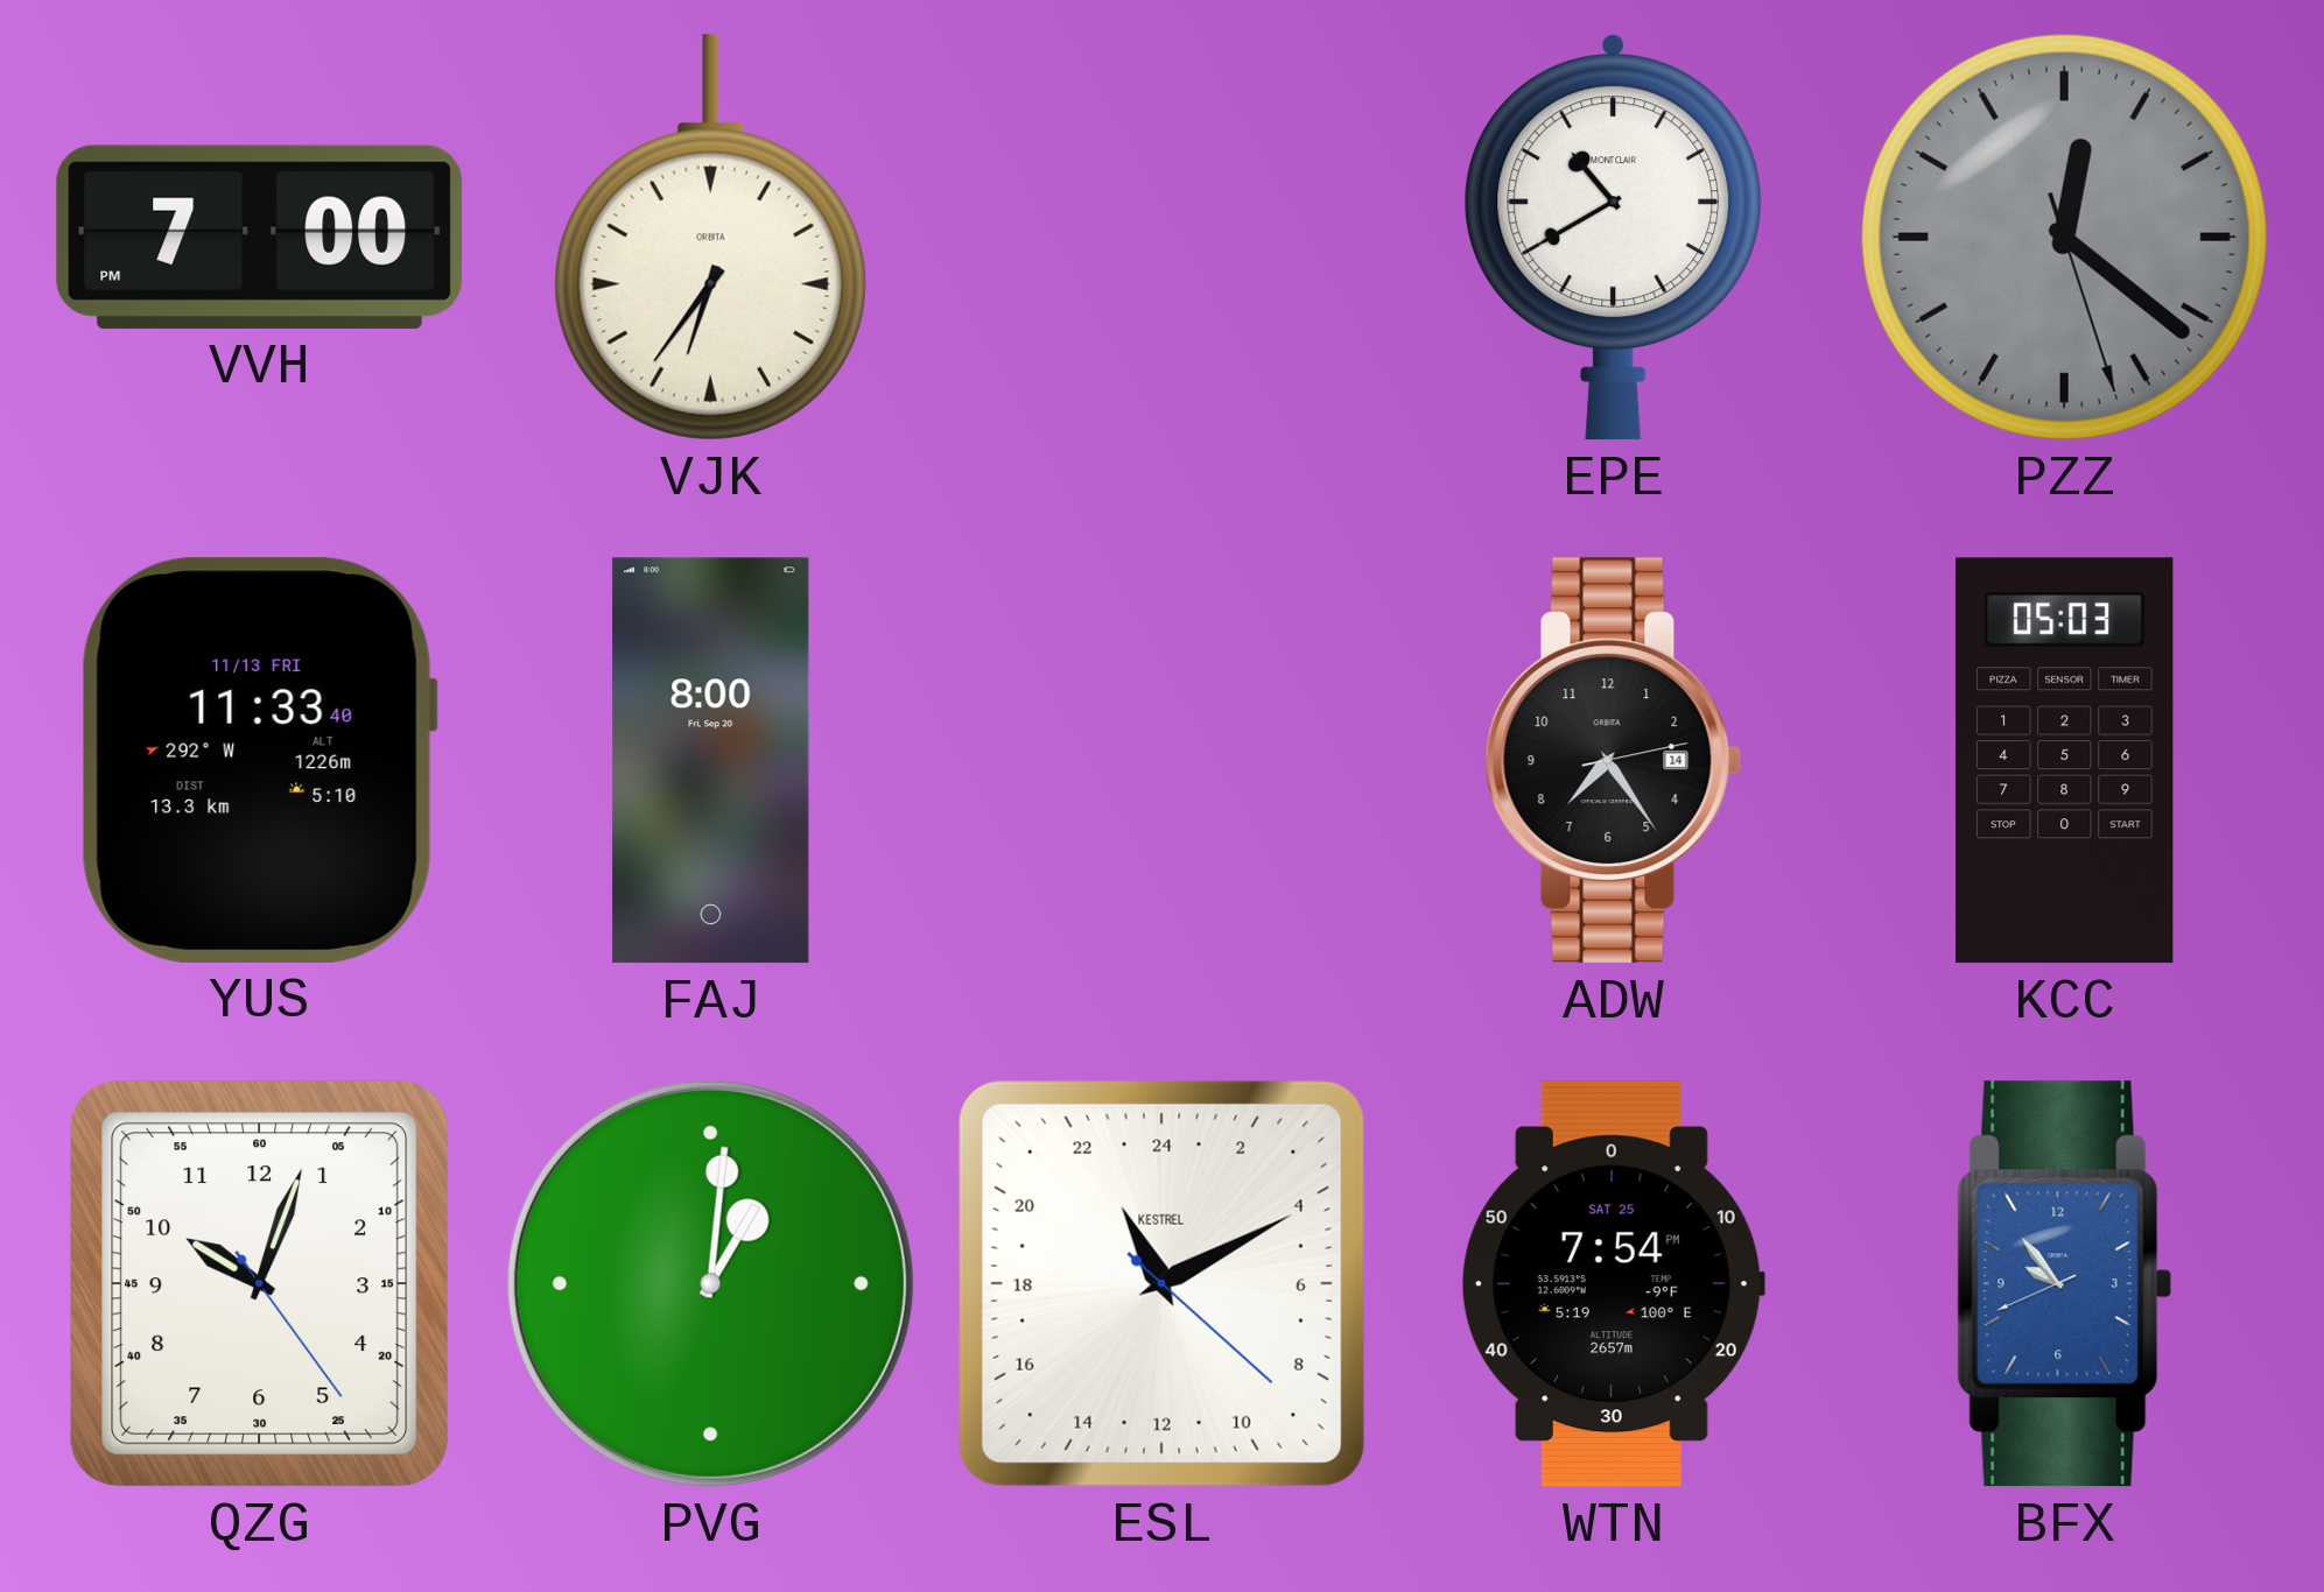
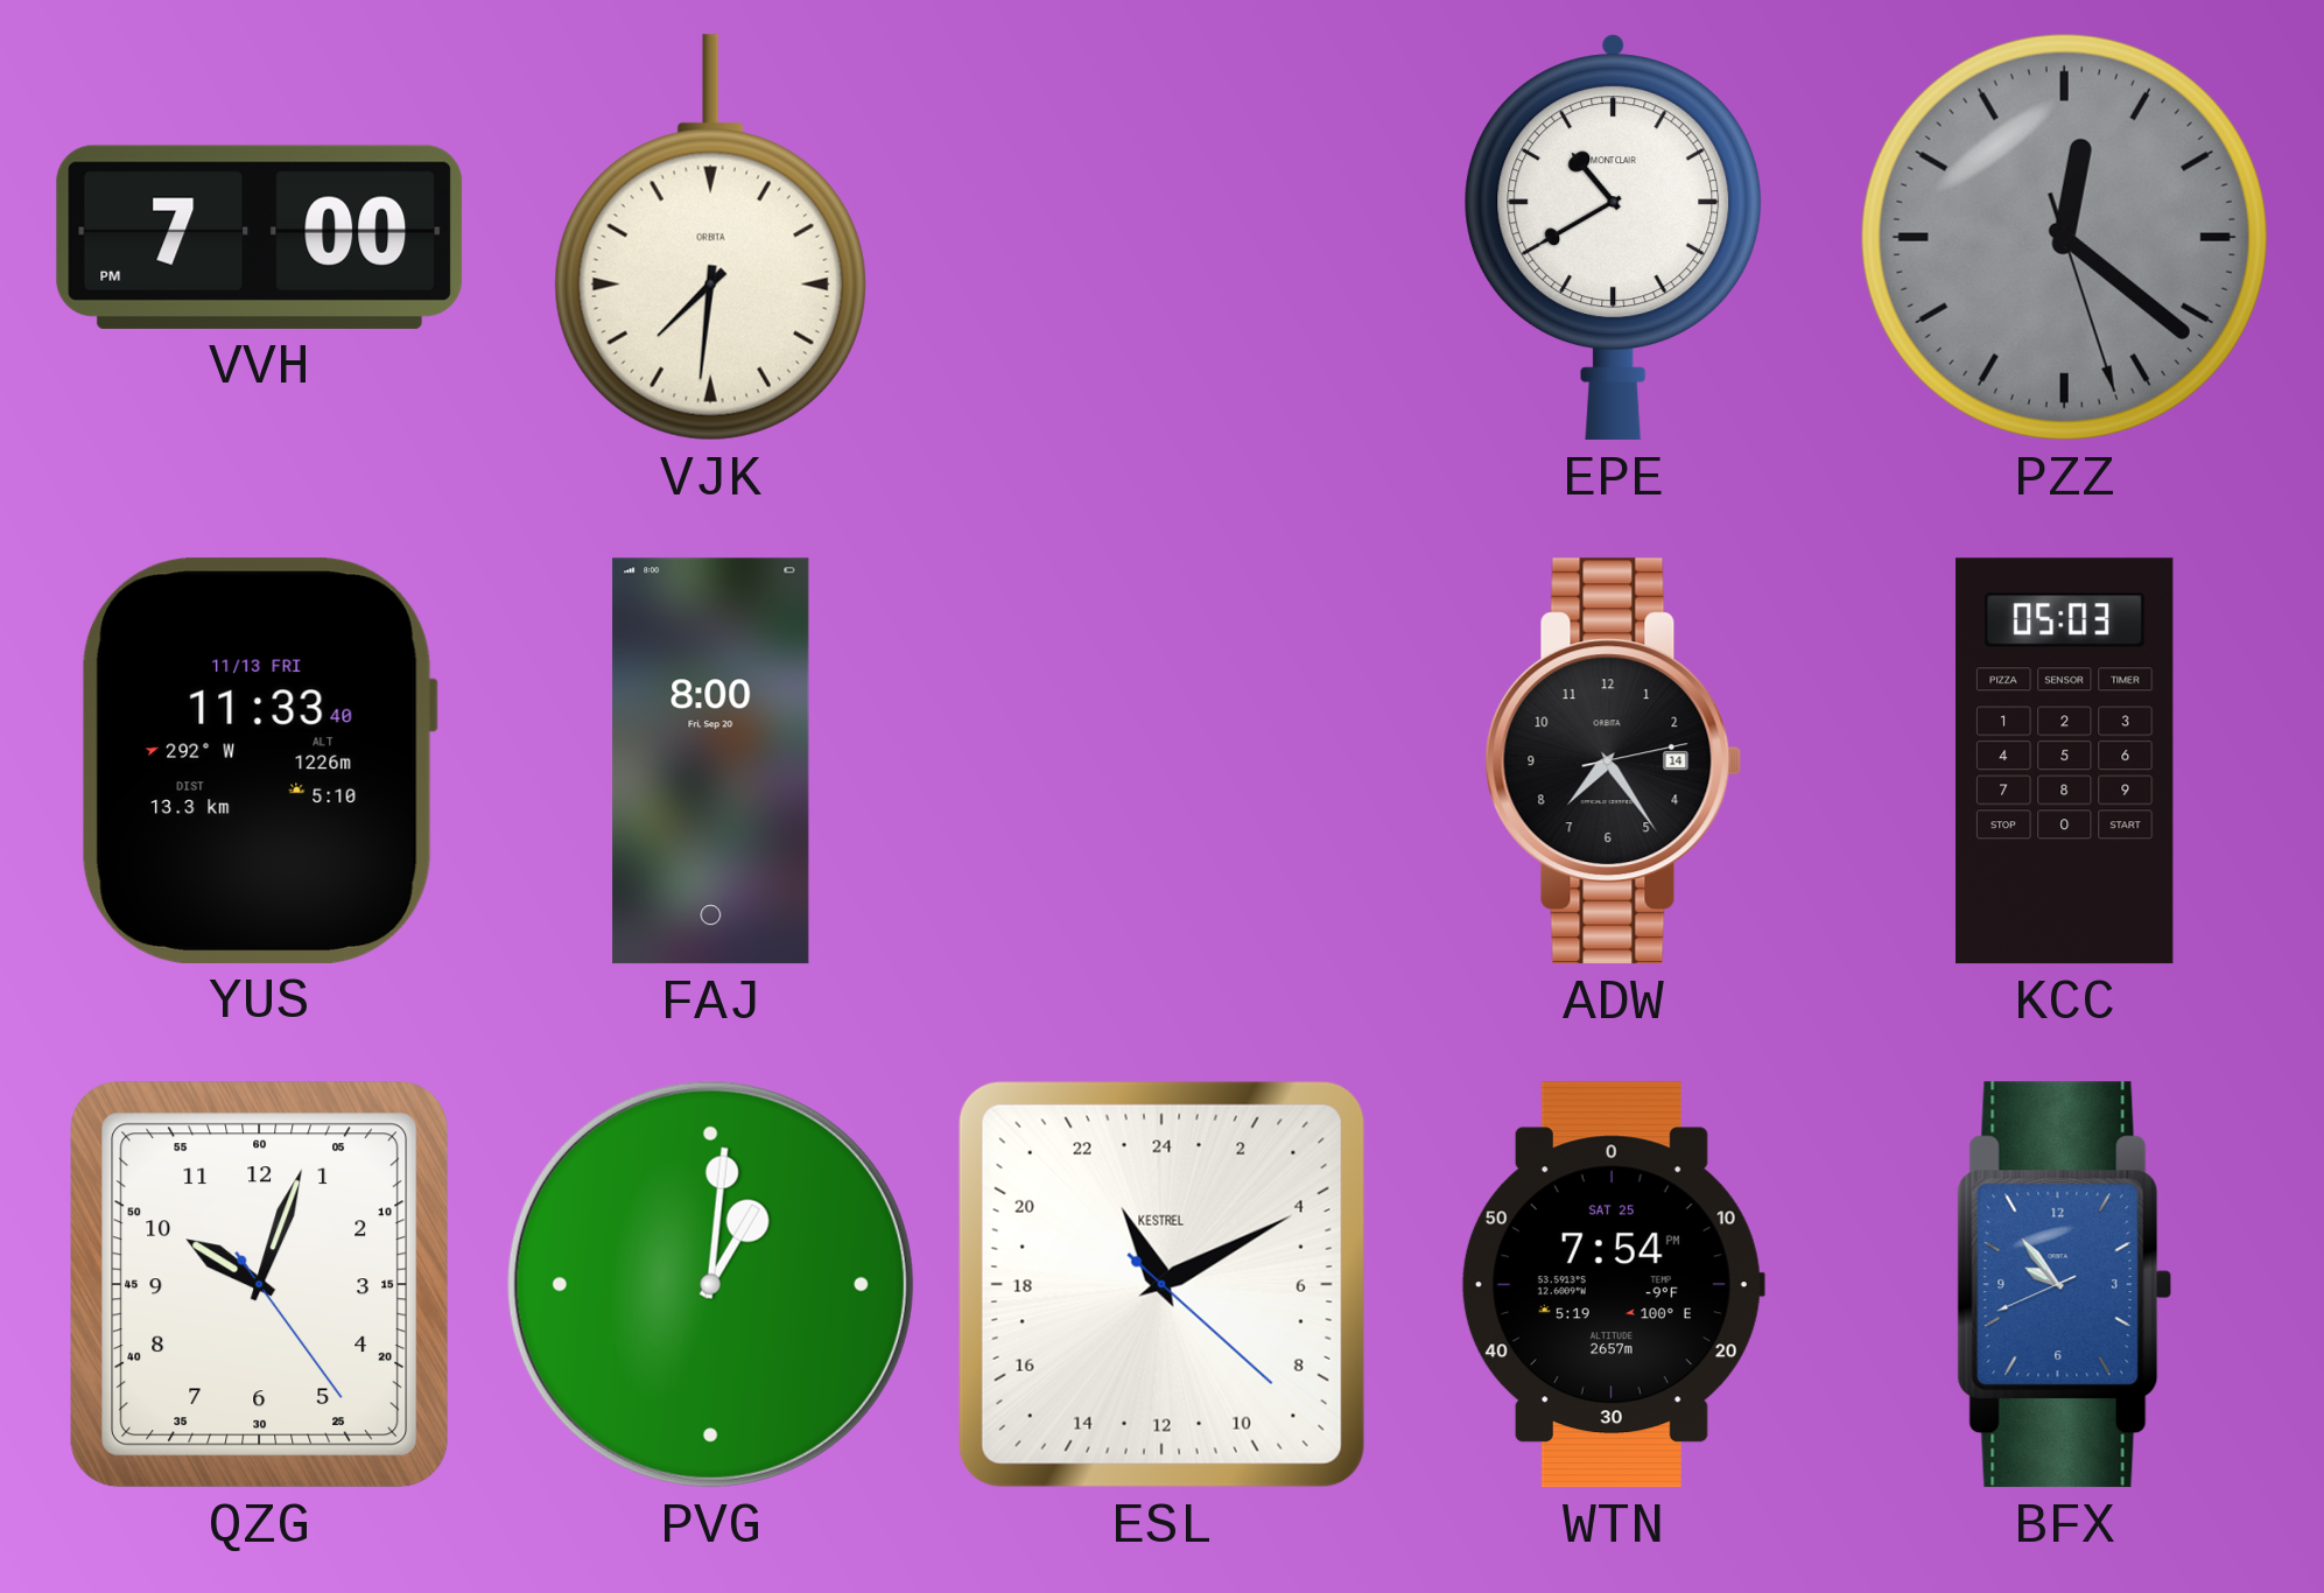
VJK: 6:36 -> 7:31
